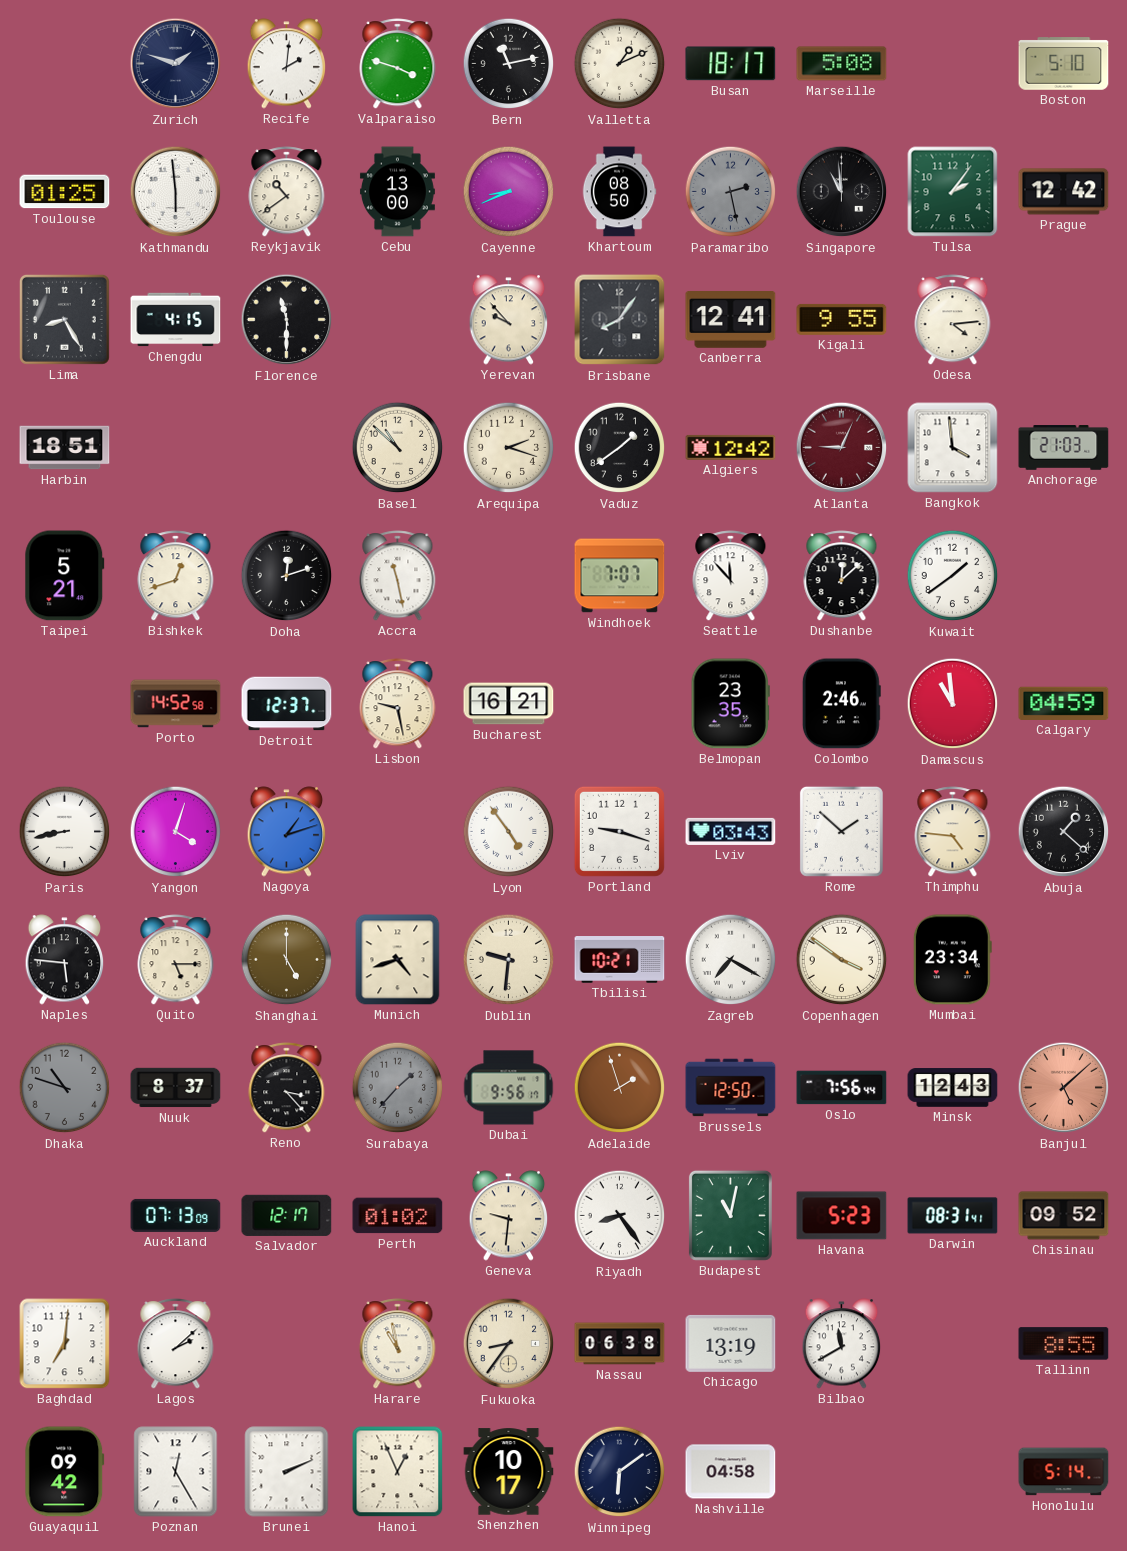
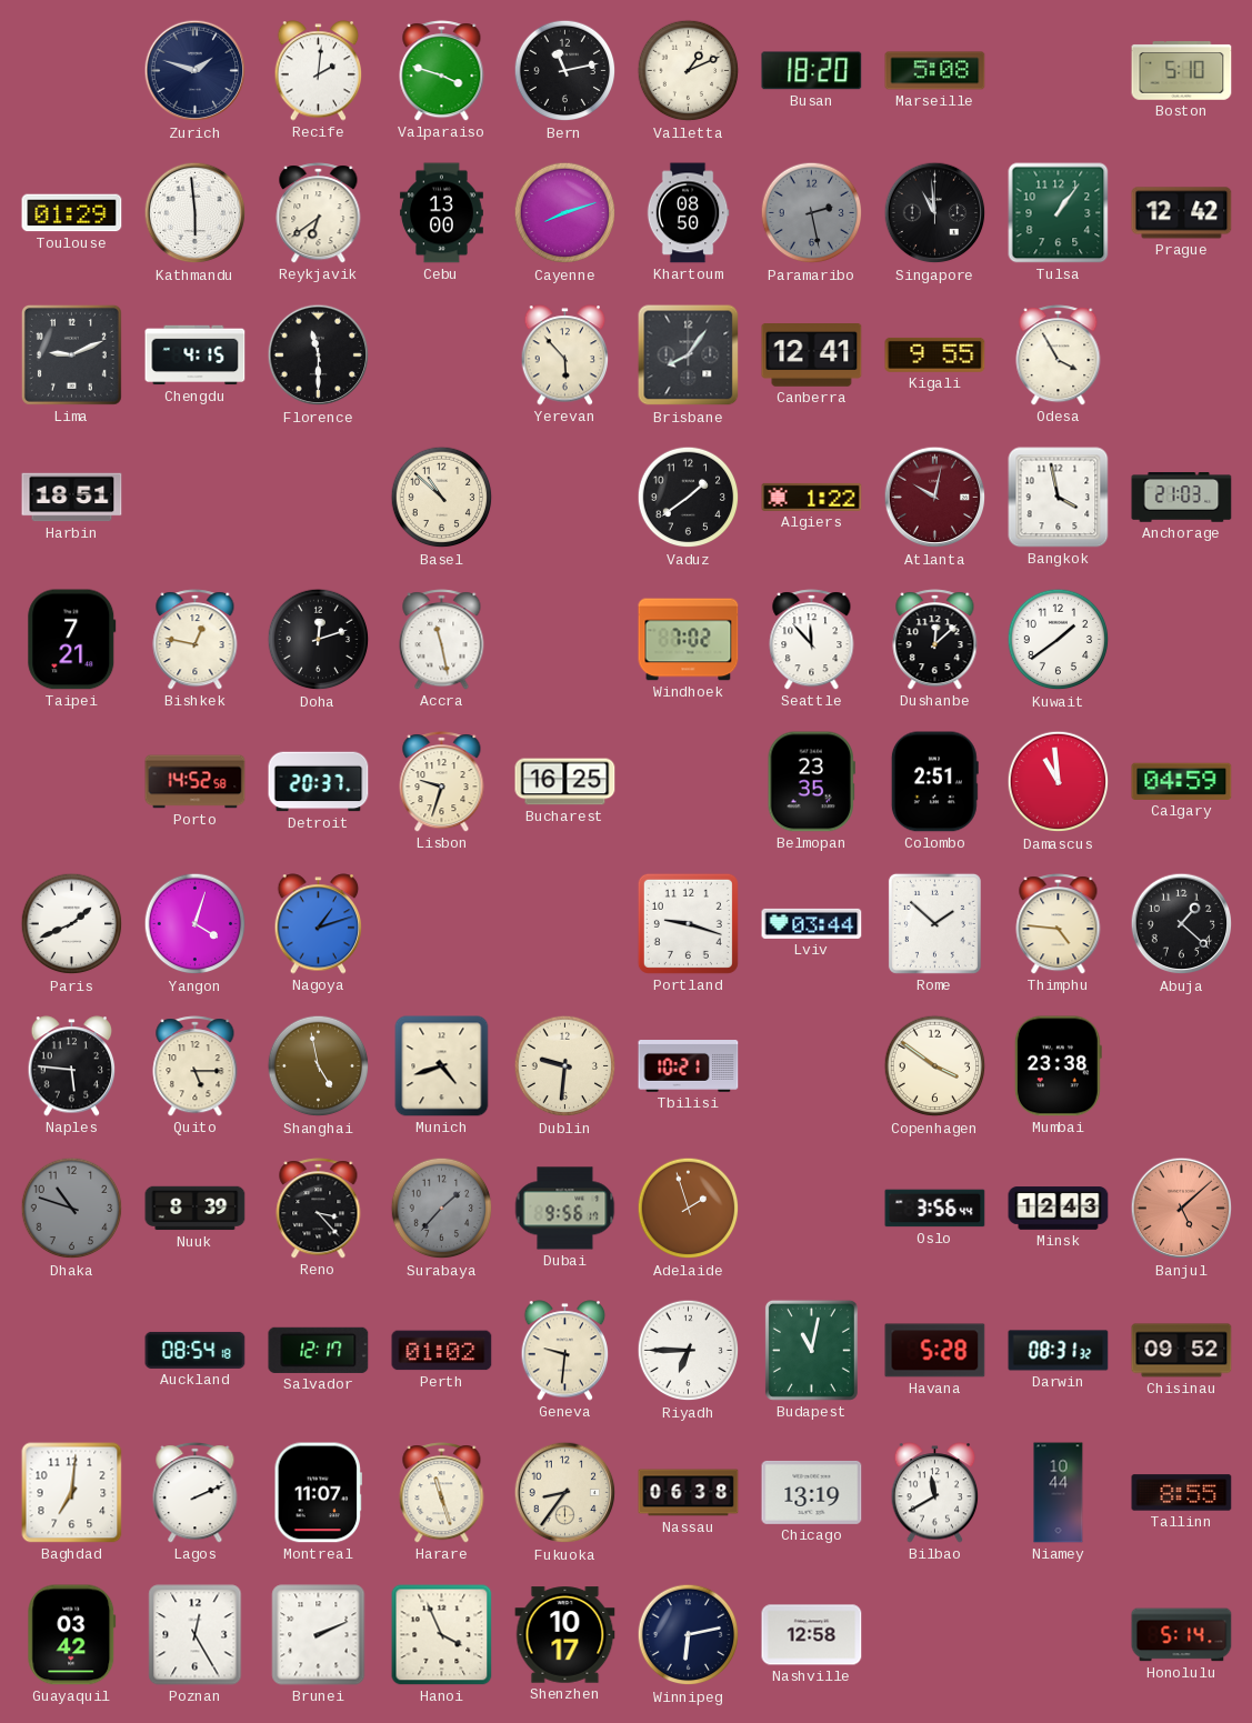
Busan: 18:17 -> 18:20
Toulouse: 01:25 -> 01:29
Reykjavik: 10:39 -> 6:39
Cayenne: 8:41 -> 8:12
Tulsa: 2:06 -> 1:06
Lima: 8:25 -> 9:11
Yerevan: 9:53 -> 5:53
Odesa: 4:14 -> 3:55
Arequipa: 2:18 -> none
Algiers: 12:42 -> 1:22
Atlanta: 9:04 -> 10:02
Bangkok: 3:59 -> 3:58
Taipei: 5:21 -> 7:21
Bishkek: 12:42 -> 12:47
Windhoek: 7:07 -> 7:02
Detroit: 12:37 -> 20:37
Lisbon: 9:28 -> 9:33
Bucharest: 16:21 -> 16:25
Colombo: 2:46 -> 2:51
Paris: 8:43 -> 1:41
Lyon: 4:54 -> none
Lviv: 03:43 -> 03:44
Shanghai: 5:00 -> 4:58
Zagreb: 7:20 -> none
Mumbai: 23:34 -> 23:38
Nuuk: 8:37 -> 8:39
Brussels: 12:50 -> none
Oslo: 7:56 -> 3:56
Auckland: 07:13 -> 08:54
Riyadh: 8:24 -> 6:45
Havana: 5:23 -> 5:28
Darwin: 08:31:41 -> 08:31:32
Lagos: 2:08 -> 2:11
Montreal: none -> 11:07
Harare: 10:58 -> 11:27
Niamey: none -> 10:44
Guayaquil: 09:42 -> 03:42
Hanoi: 12:56 -> 3:56
Winnipeg: 6:09 -> 6:13
Nashville: 04:58 -> 12:58
